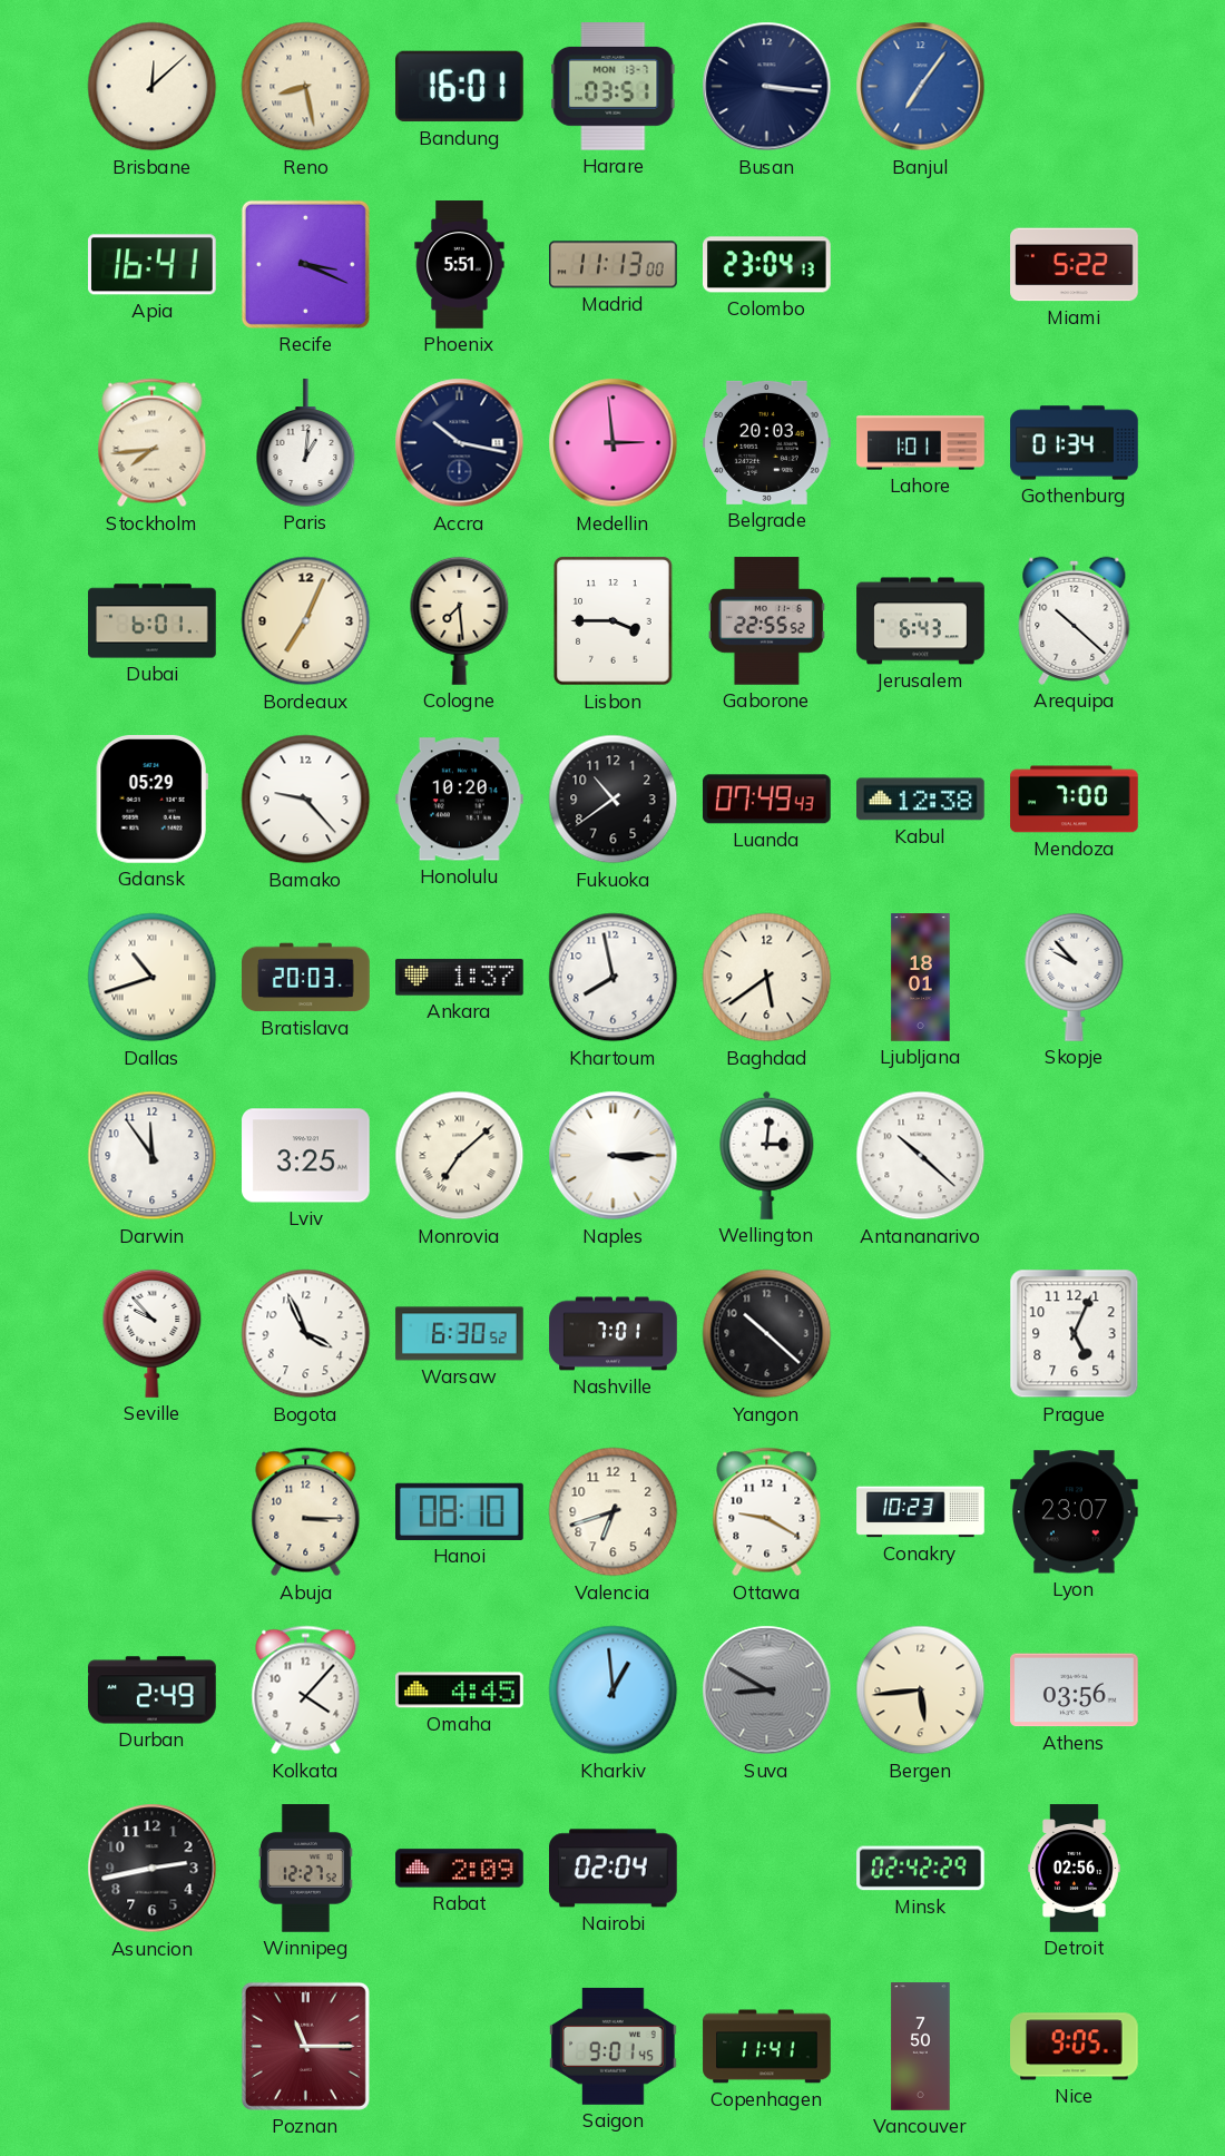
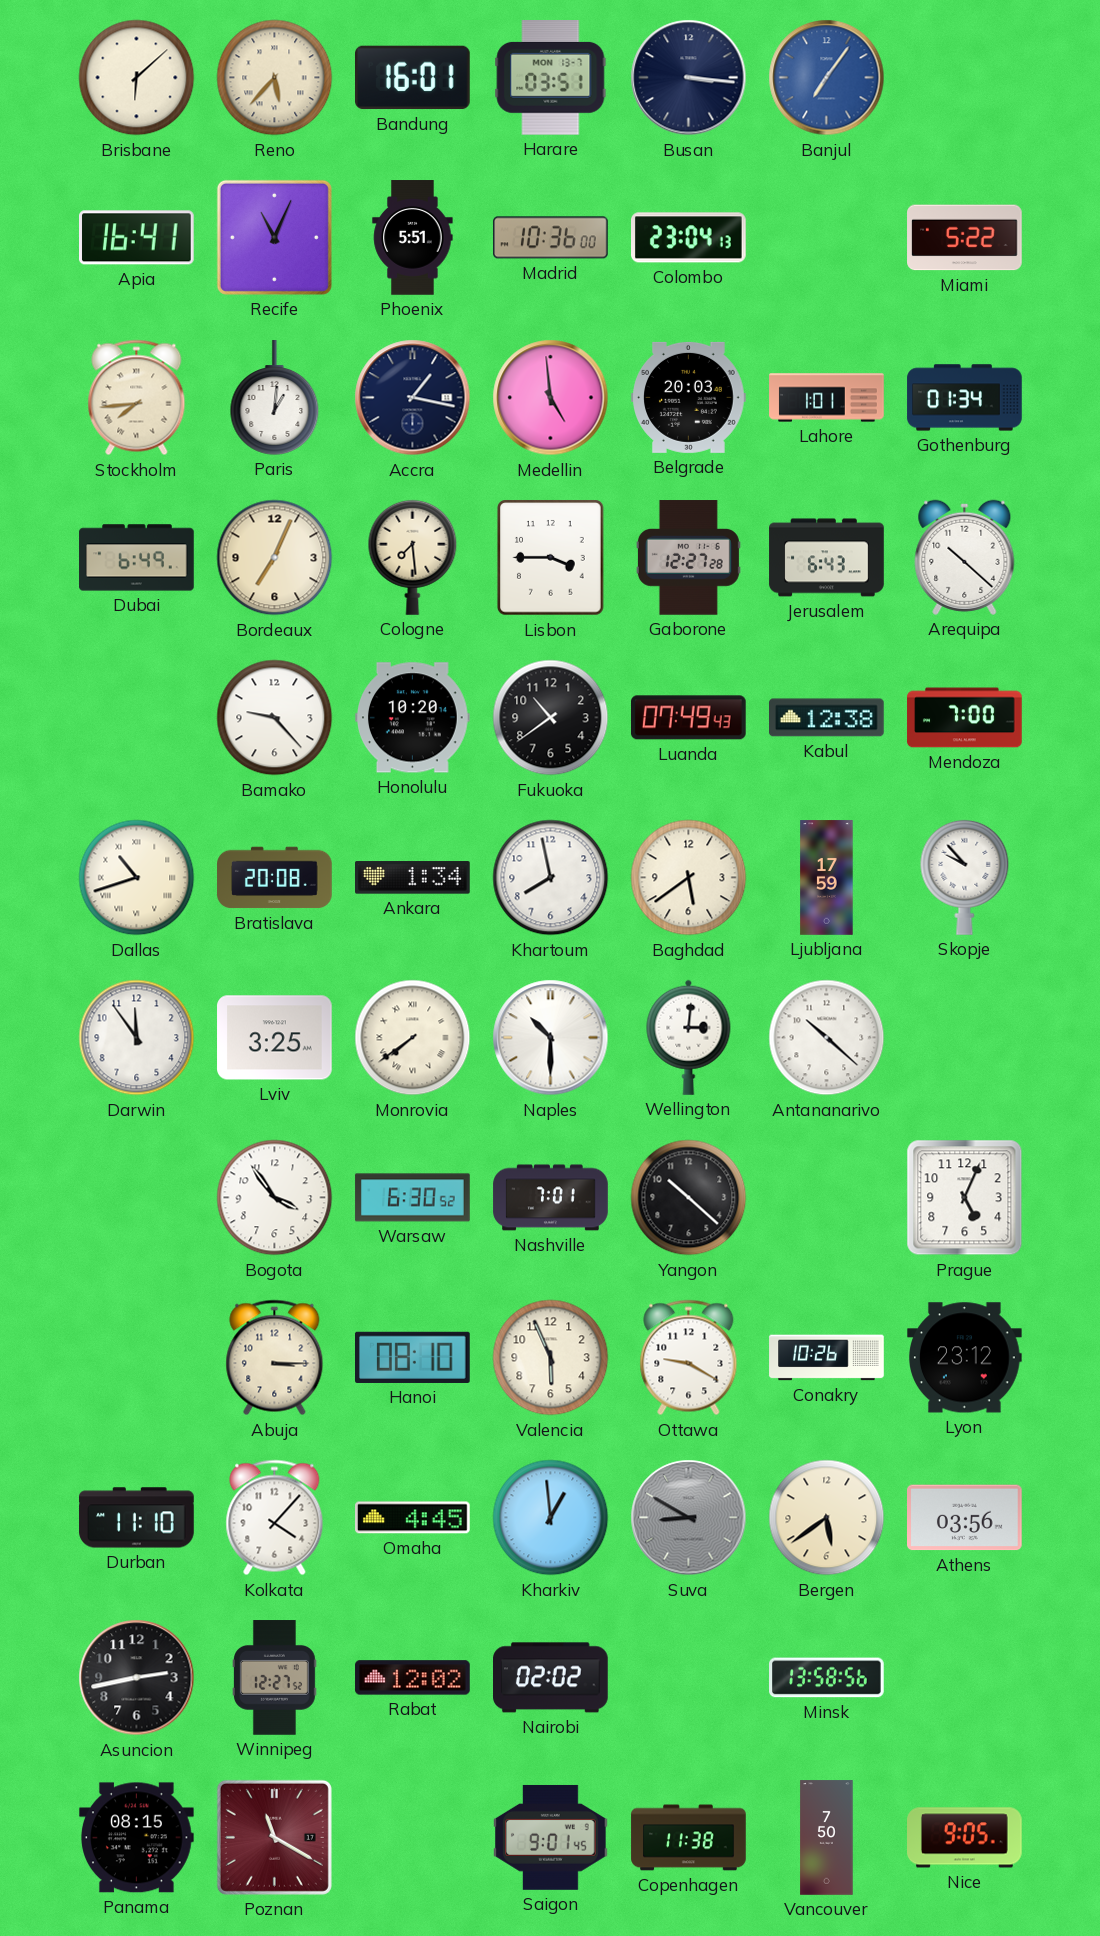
Brisbane: 12:08 -> 6:08
Reno: 8:28 -> 5:37
Recife: 3:19 -> 11:04
Madrid: 11:13 -> 10:36
Accra: 10:17 -> 1:17
Medellin: 2:59 -> 4:59
Dubai: 6:01 -> 6:49
Gaborone: 22:55 -> 12:27
Gdansk: 05:29 -> none
Bratislava: 20:03 -> 20:08
Ankara: 1:37 -> 1:34
Ljubljana: 18:01 -> 17:59
Monrovia: 7:08 -> 7:39
Naples: 3:15 -> 10:30
Seville: 9:53 -> none
Bogota: 3:56 -> 3:54
Valencia: 6:42 -> 5:56
Conakry: 10:23 -> 10:26
Lyon: 23:07 -> 23:12
Durban: 2:49 -> 11:10
Bergen: 5:44 -> 5:39
Rabat: 2:09 -> 12:02
Nairobi: 02:04 -> 02:02
Minsk: 02:42 -> 13:58
Detroit: 02:56 -> none
Panama: none -> 08:15
Poznan: 11:15 -> 11:20
Copenhagen: 11:41 -> 11:38
